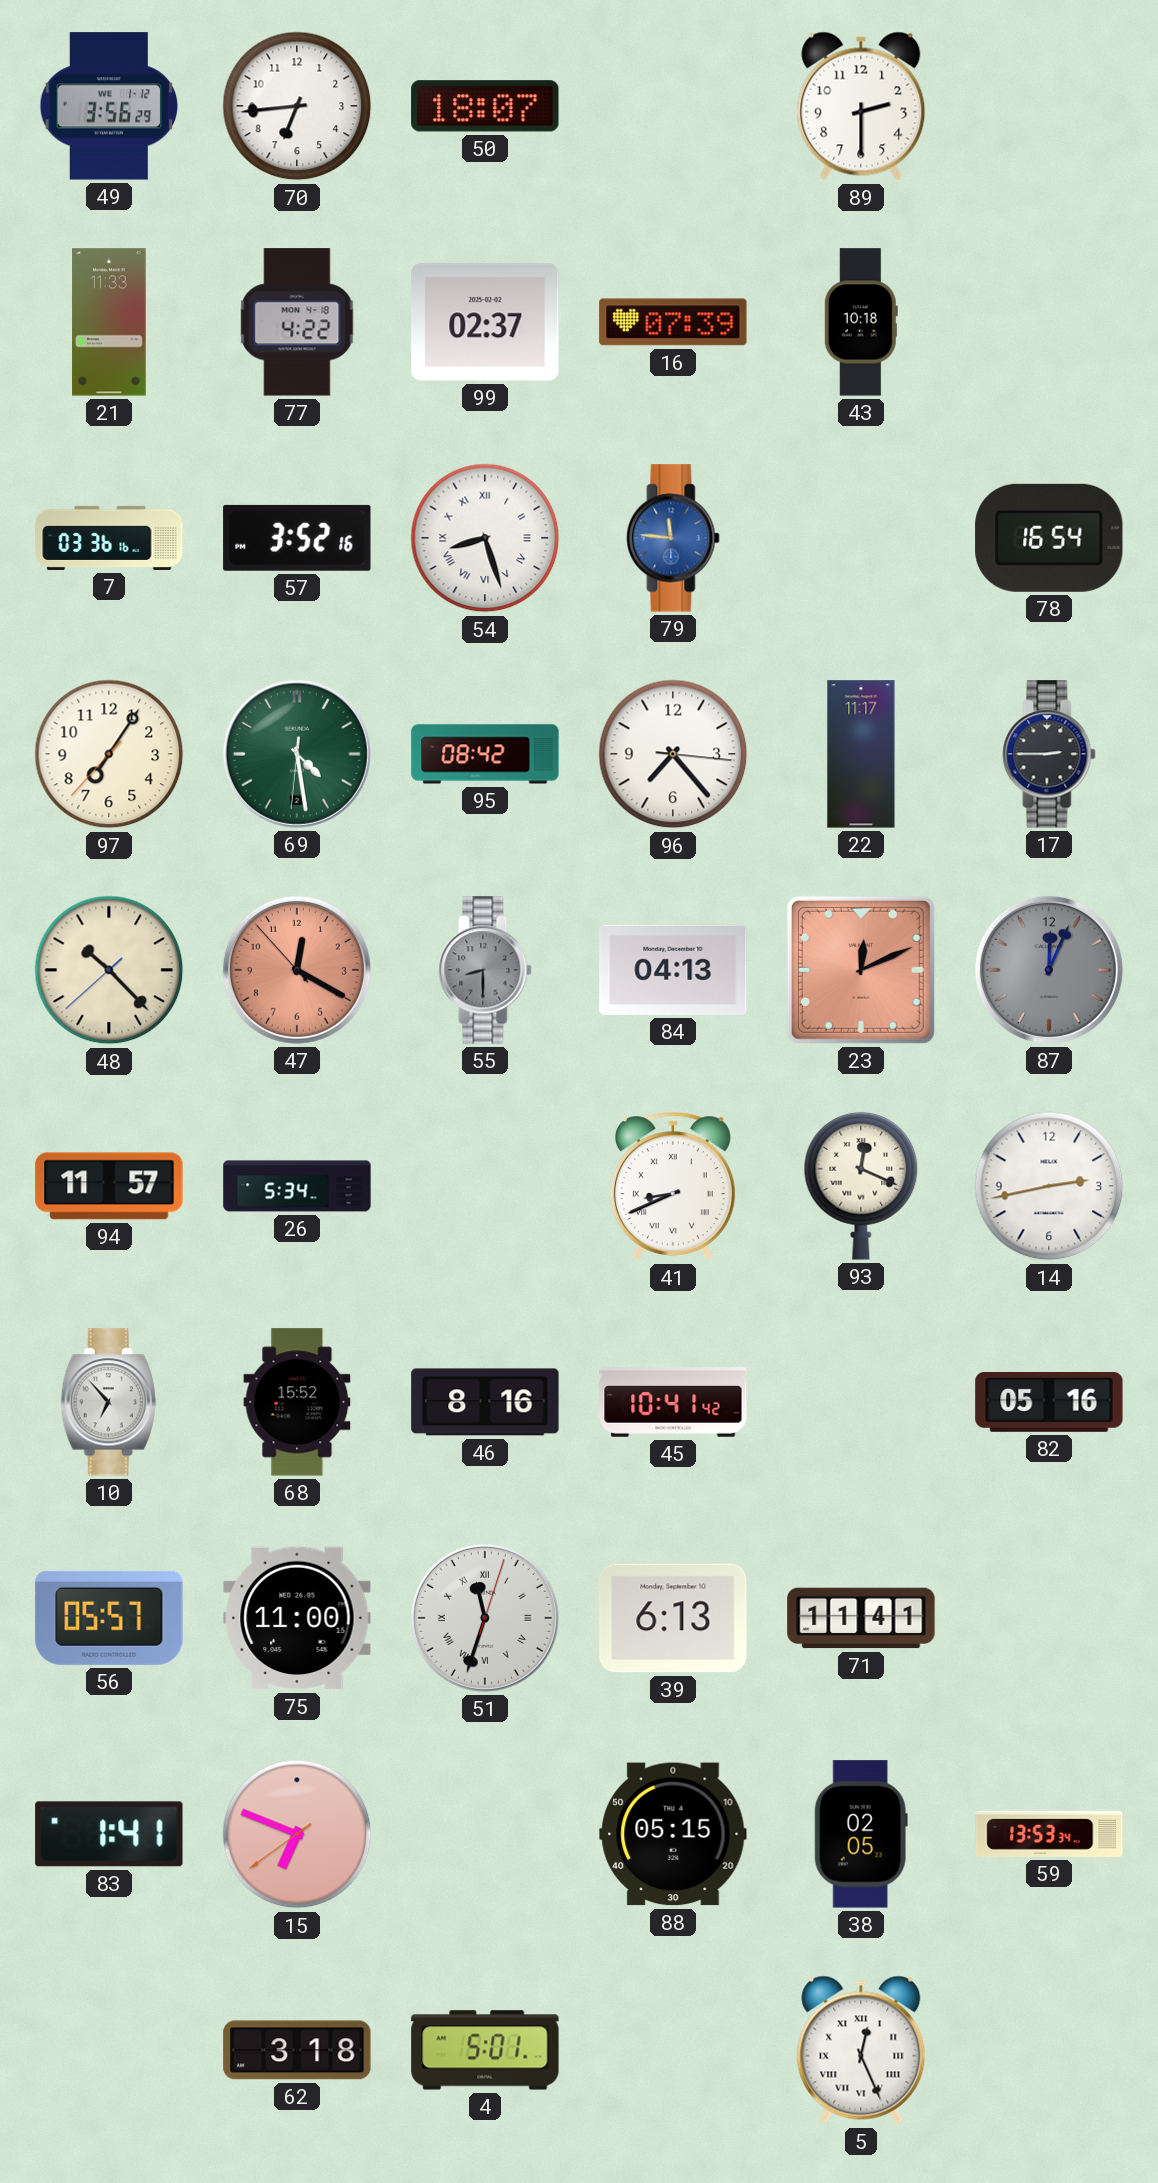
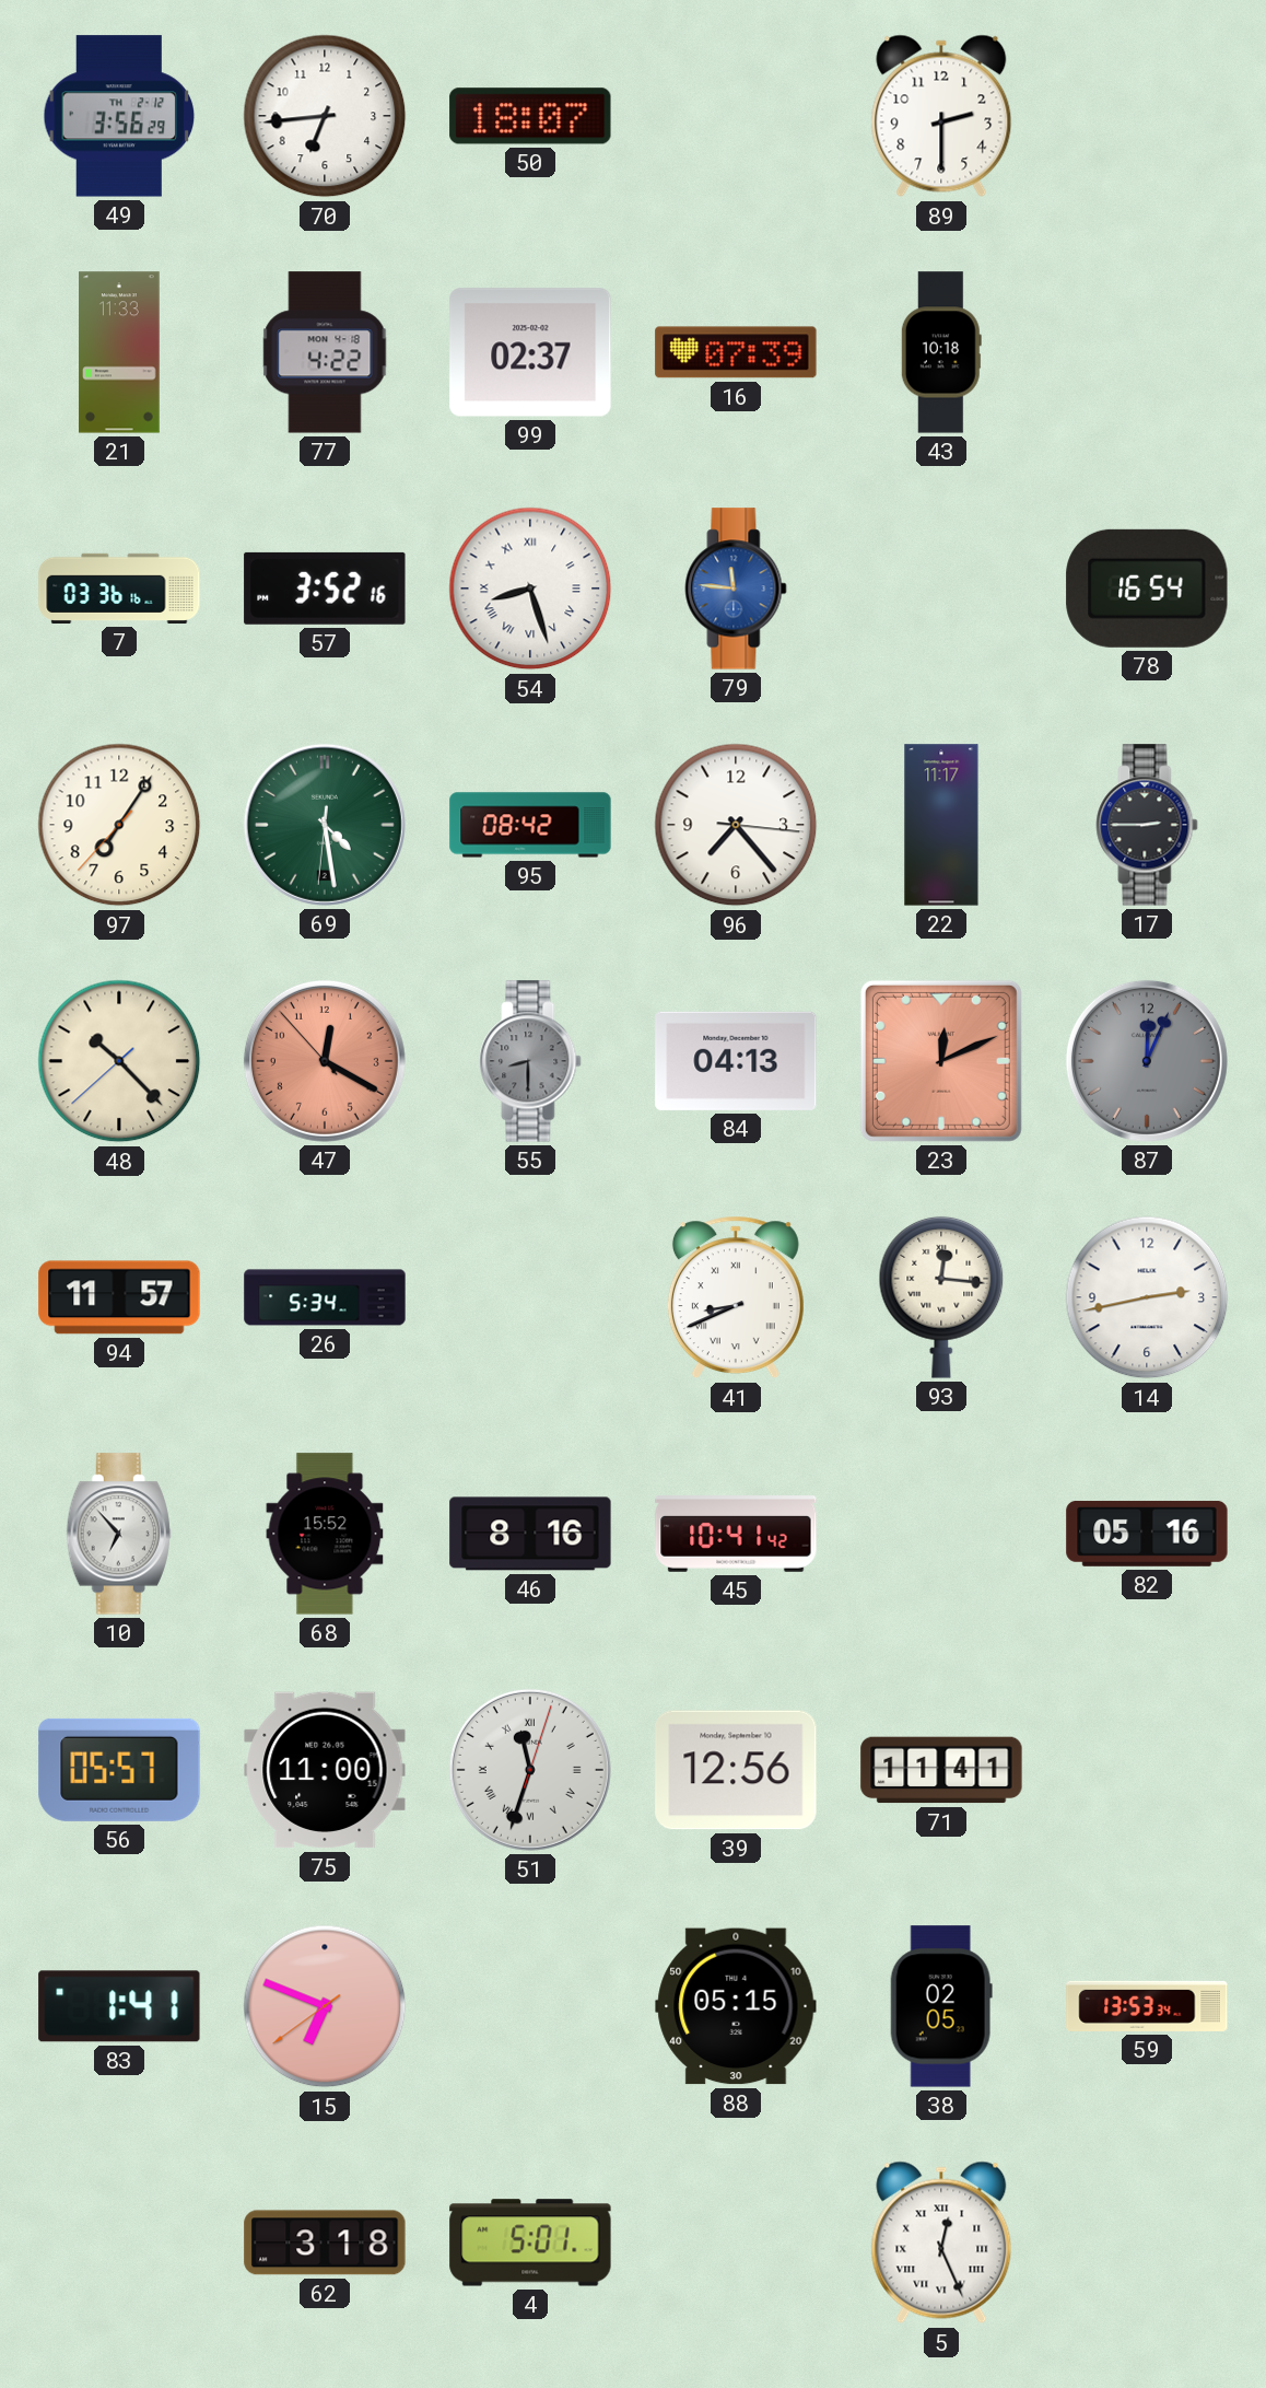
49 date: WE 1-12 -> TH 2-12
93: 12:19 -> 12:16
39: 6:13 -> 12:56
